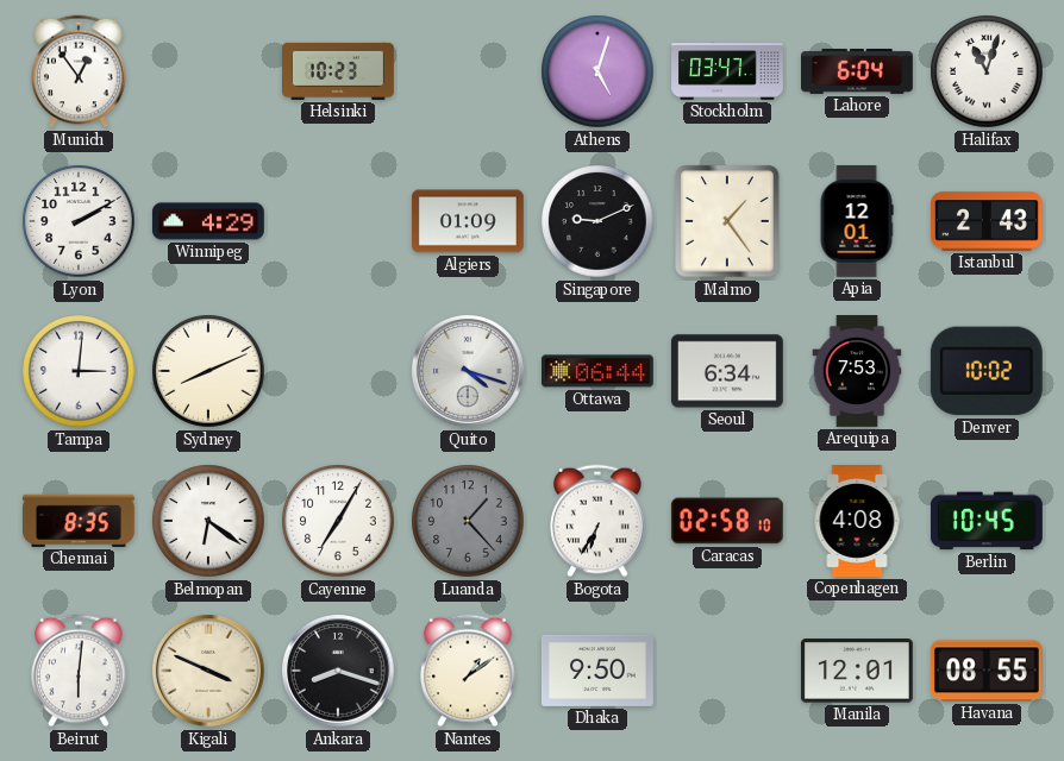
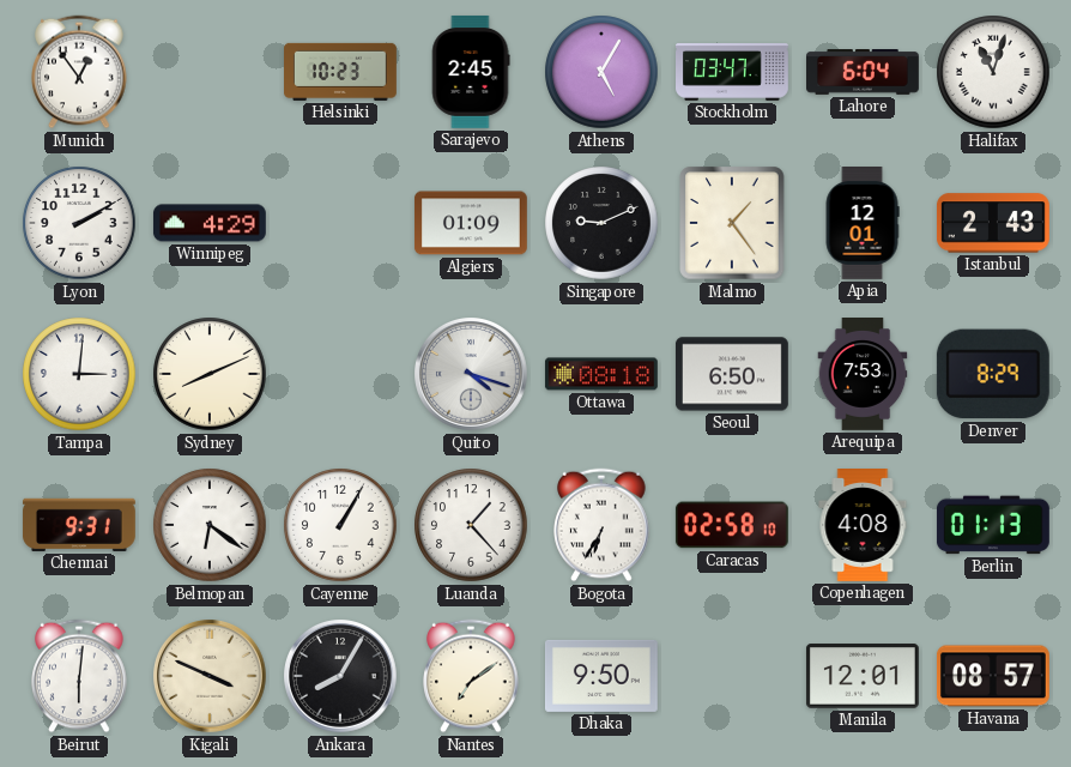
Sarajevo: none -> 2:45
Athens: 5:03 -> 5:05
Ottawa: 06:44 -> 08:18
Seoul: 6:34 -> 6:50
Denver: 10:02 -> 8:29
Chennai: 8:35 -> 9:31
Cayenne: 7:05 -> 1:05
Luanda dial: grey -> white
Berlin: 10:45 -> 01:13
Ankara: 8:18 -> 8:05
Nantes: 1:09 -> 7:09
Havana: 08:55 -> 08:57
